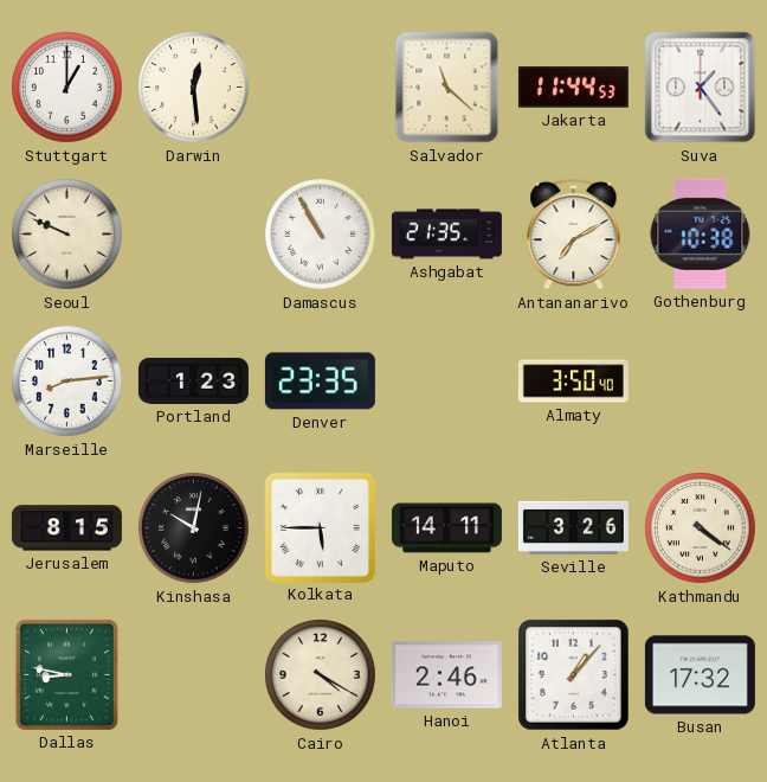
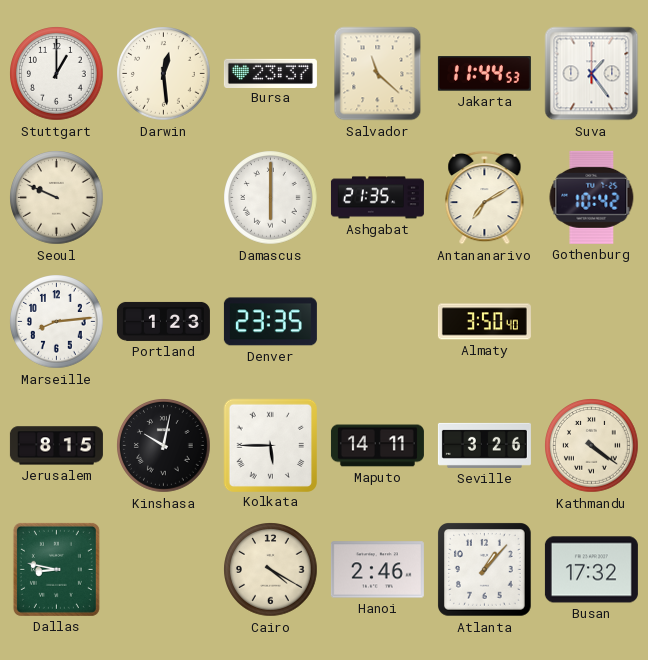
Bursa: none -> 23:37
Damascus: 10:55 -> 6:00
Gothenburg: 10:38 -> 10:42
